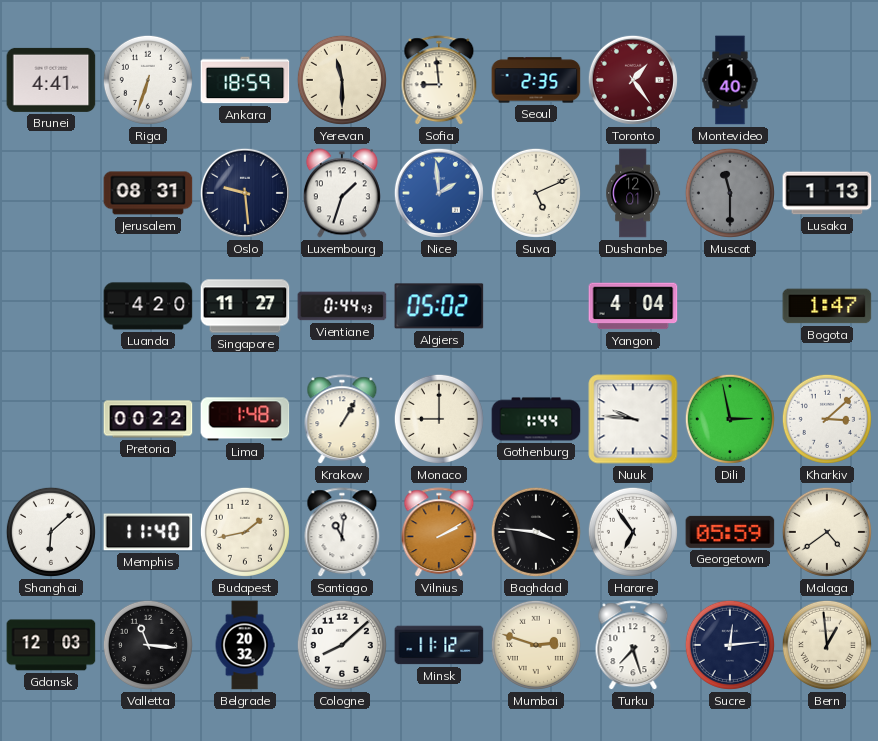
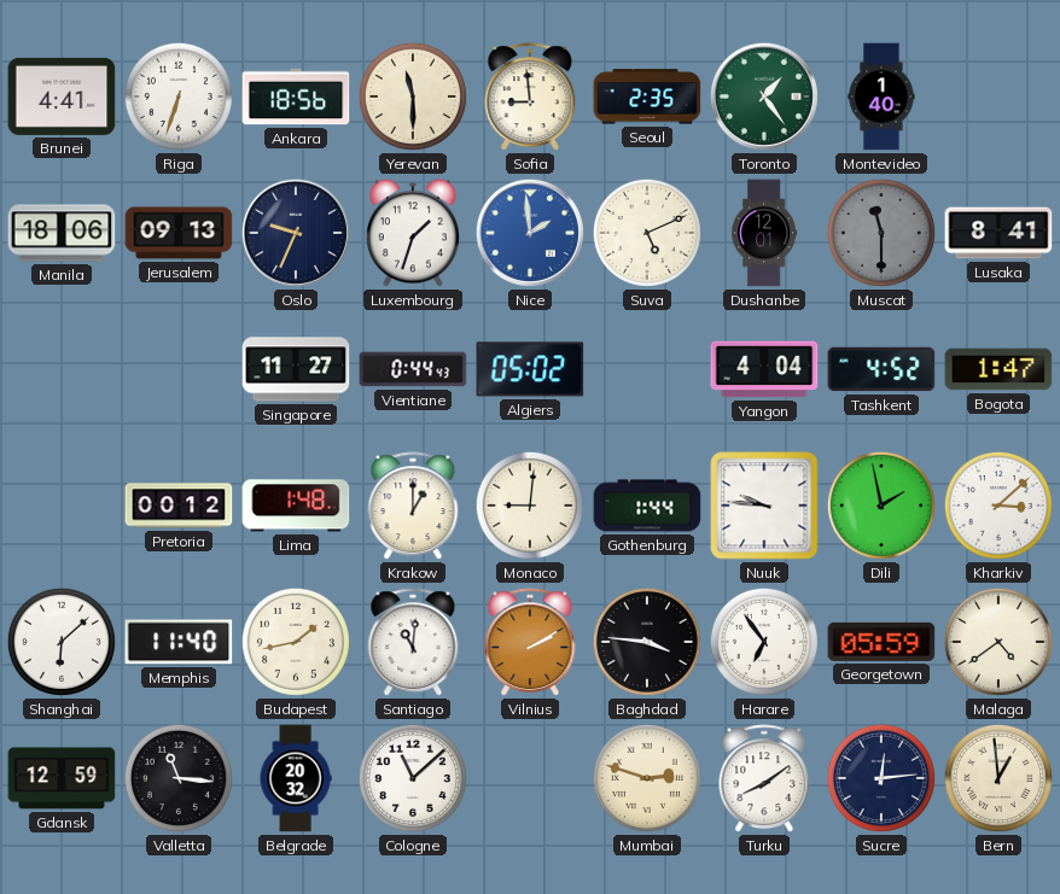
Ankara: 18:59 -> 18:56
Toronto dial: burgundy -> green
Manila: none -> 18:06
Jerusalem: 08:31 -> 09:13
Oslo: 9:29 -> 9:34
Lusaka: 1:13 -> 8:41
Luanda: 4:20 -> none
Tashkent: none -> 4:52
Pretoria: 00:22 -> 00:12
Krakow: 1:05 -> 1:00
Monaco: 9:00 -> 9:01
Dili: 2:58 -> 1:58
Gdansk: 12:03 -> 12:59
Cologne: 8:08 -> 11:08
Minsk: 11:12 -> none
Turku: 7:27 -> 8:09
